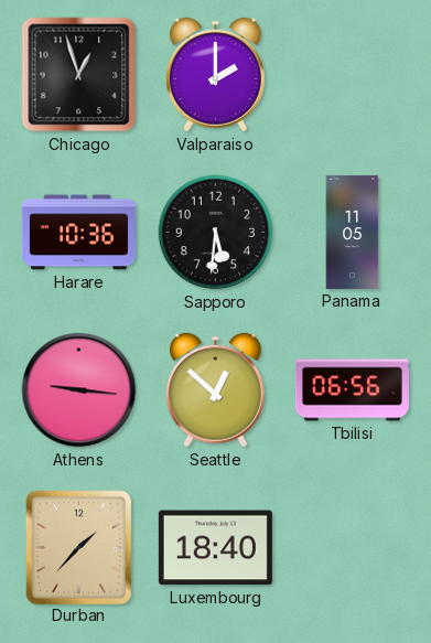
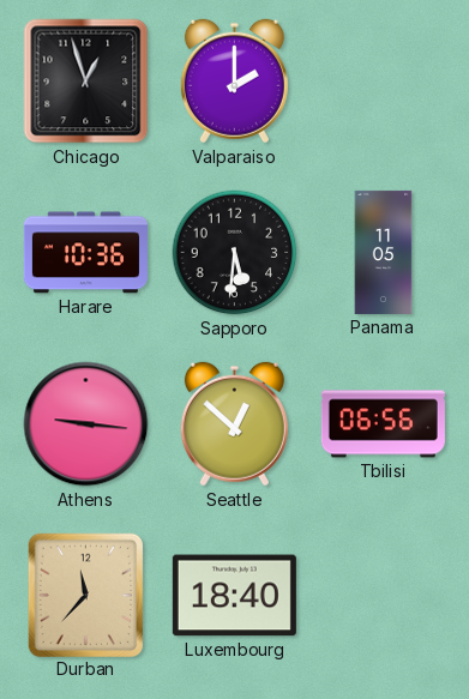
Durban: 1:37 -> 11:37
